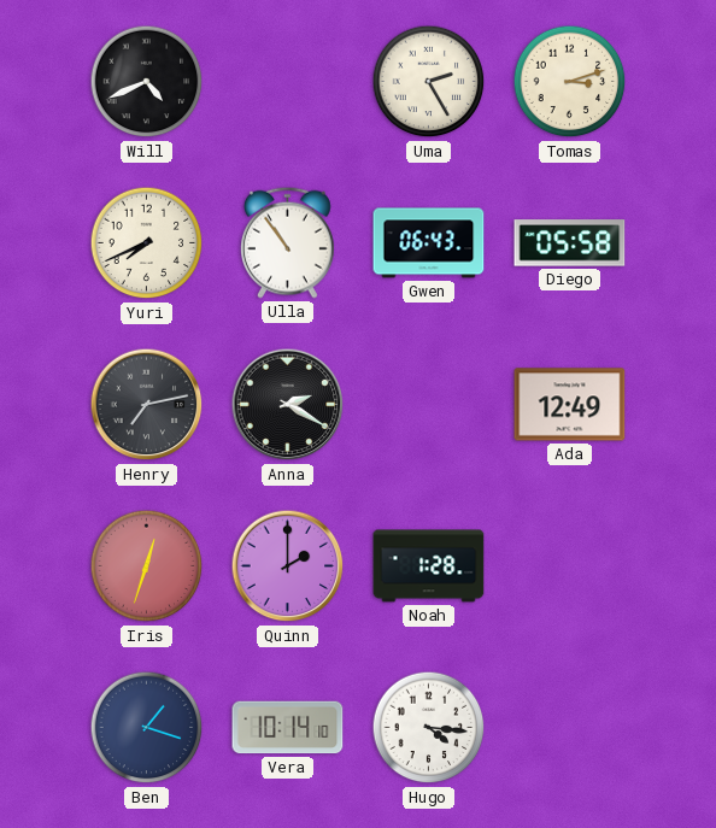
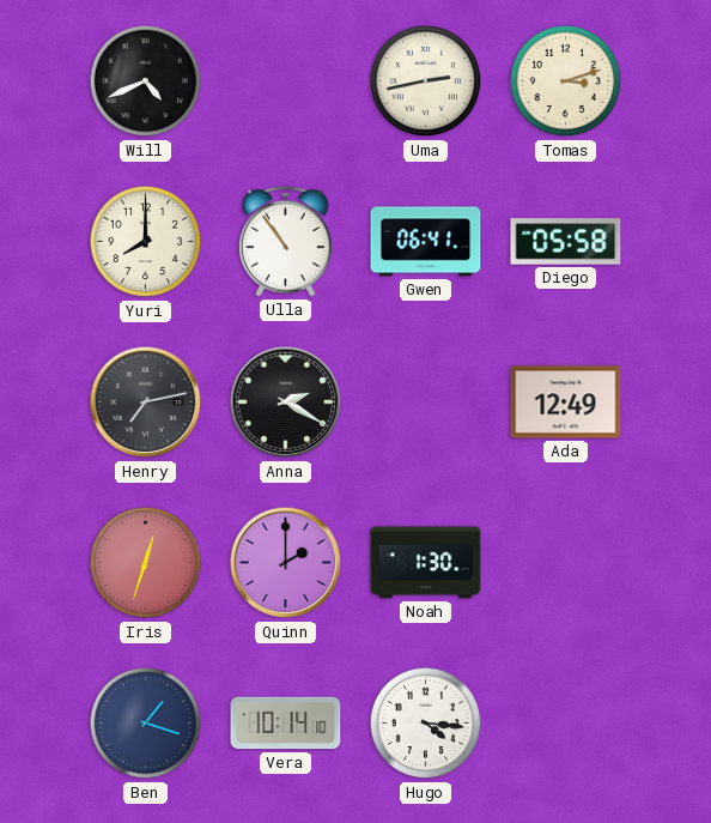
Uma: 2:25 -> 2:43
Yuri: 7:41 -> 8:00
Gwen: 06:43 -> 06:41
Noah: 1:28 -> 1:30
